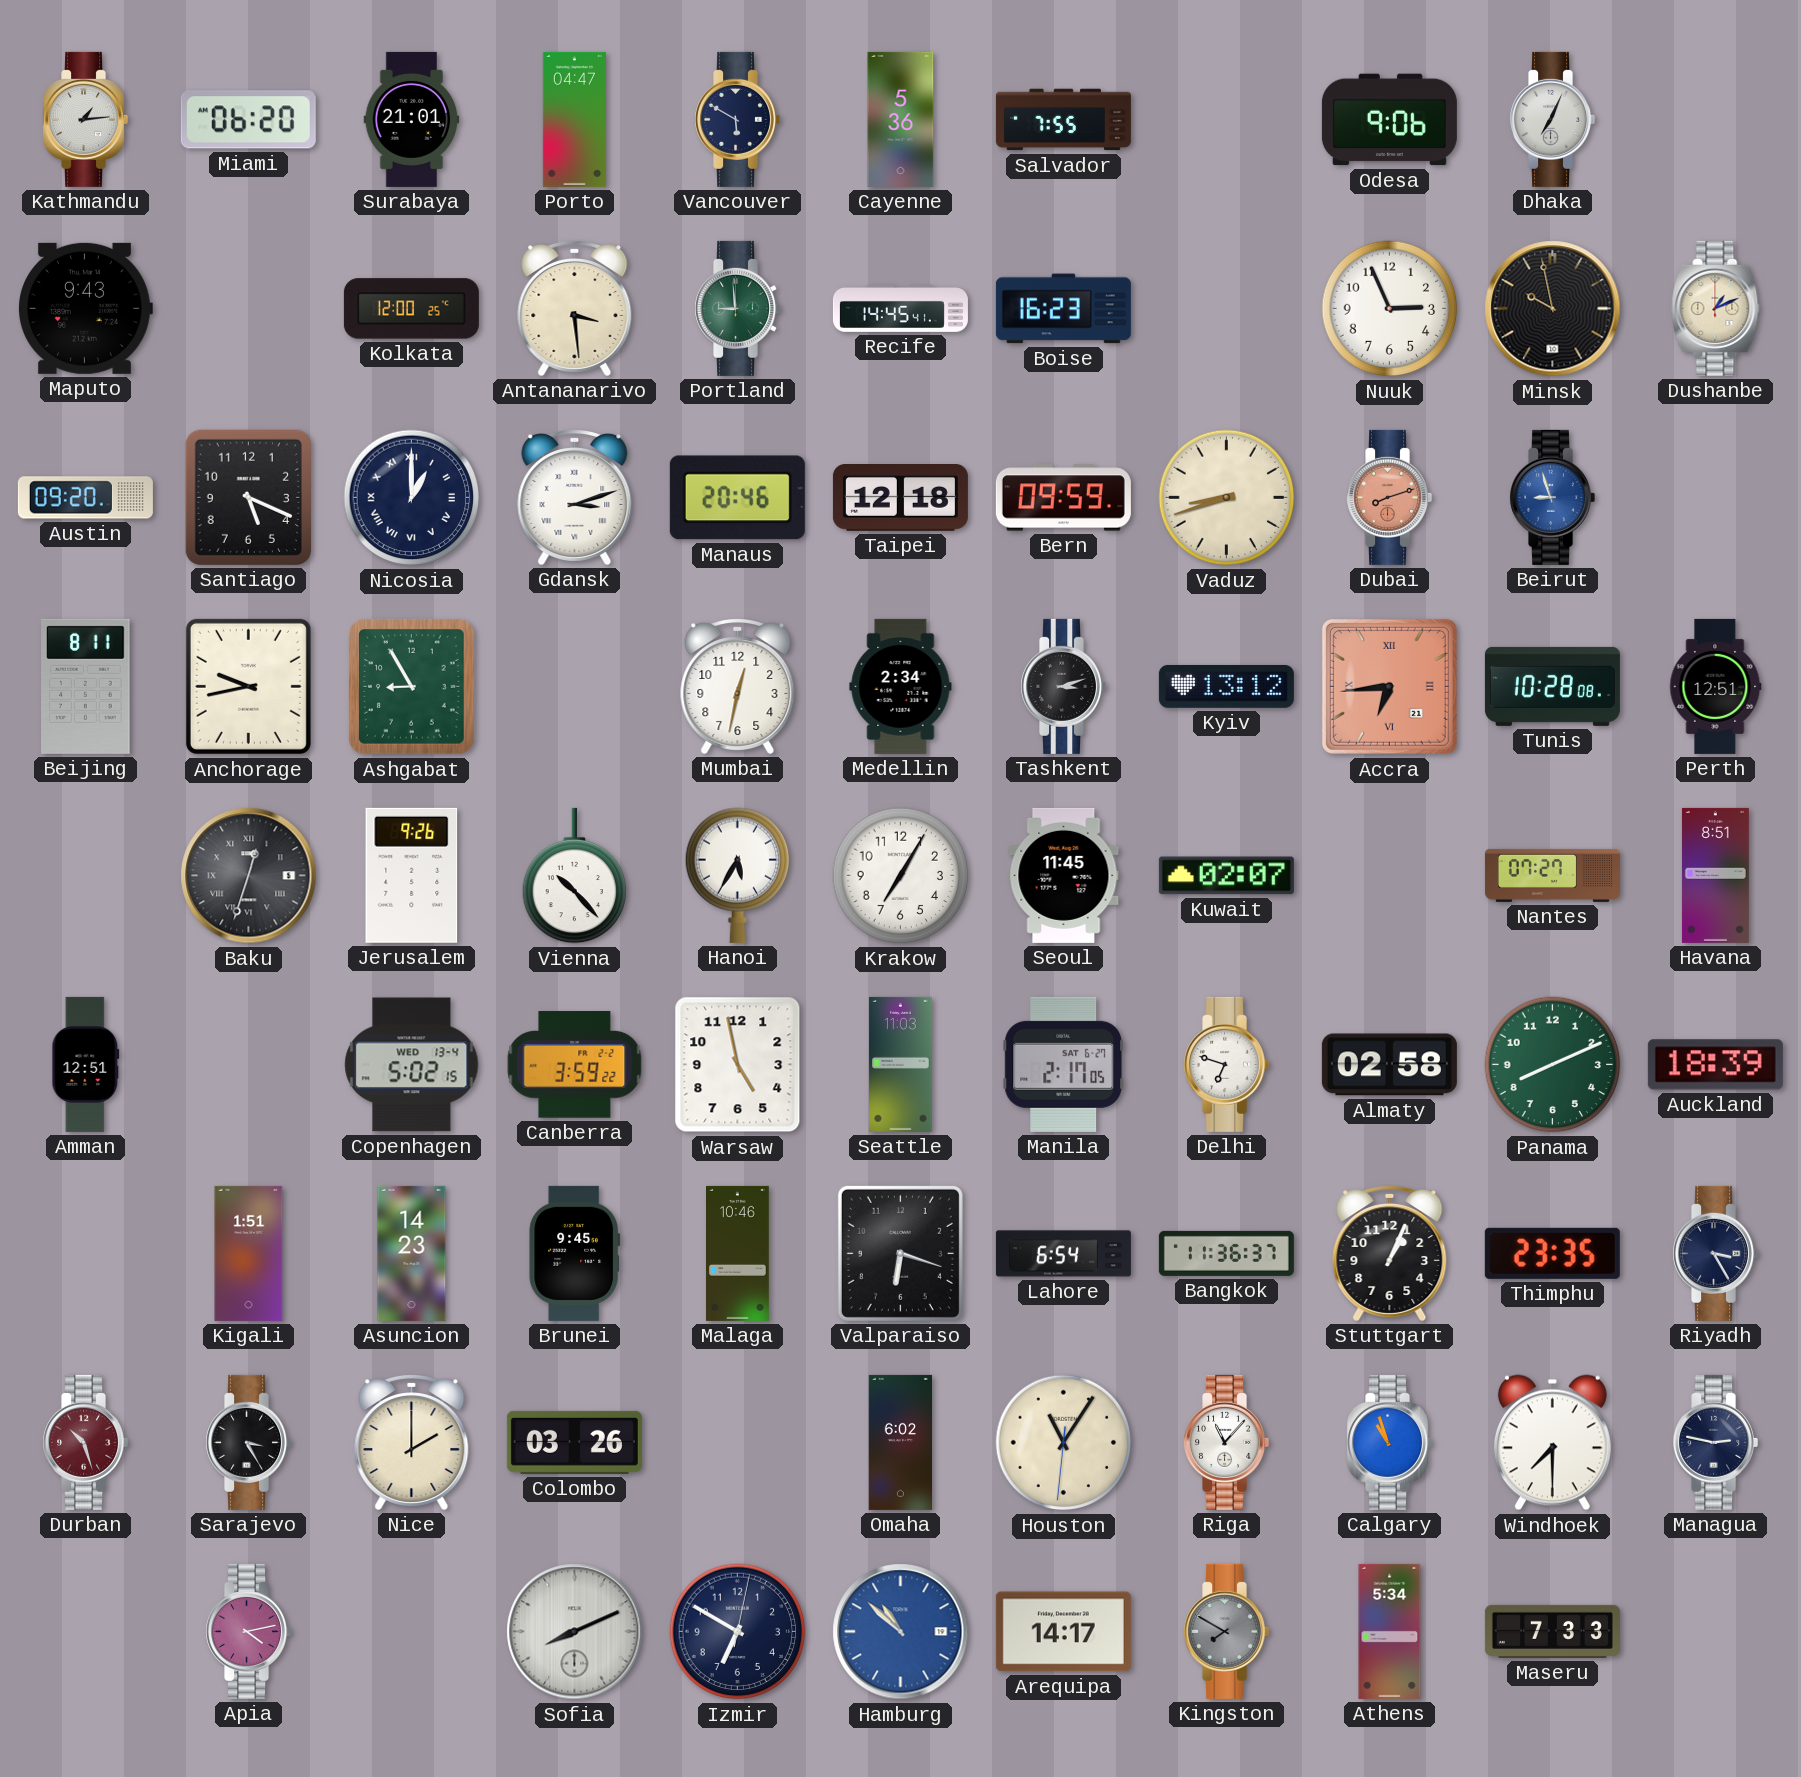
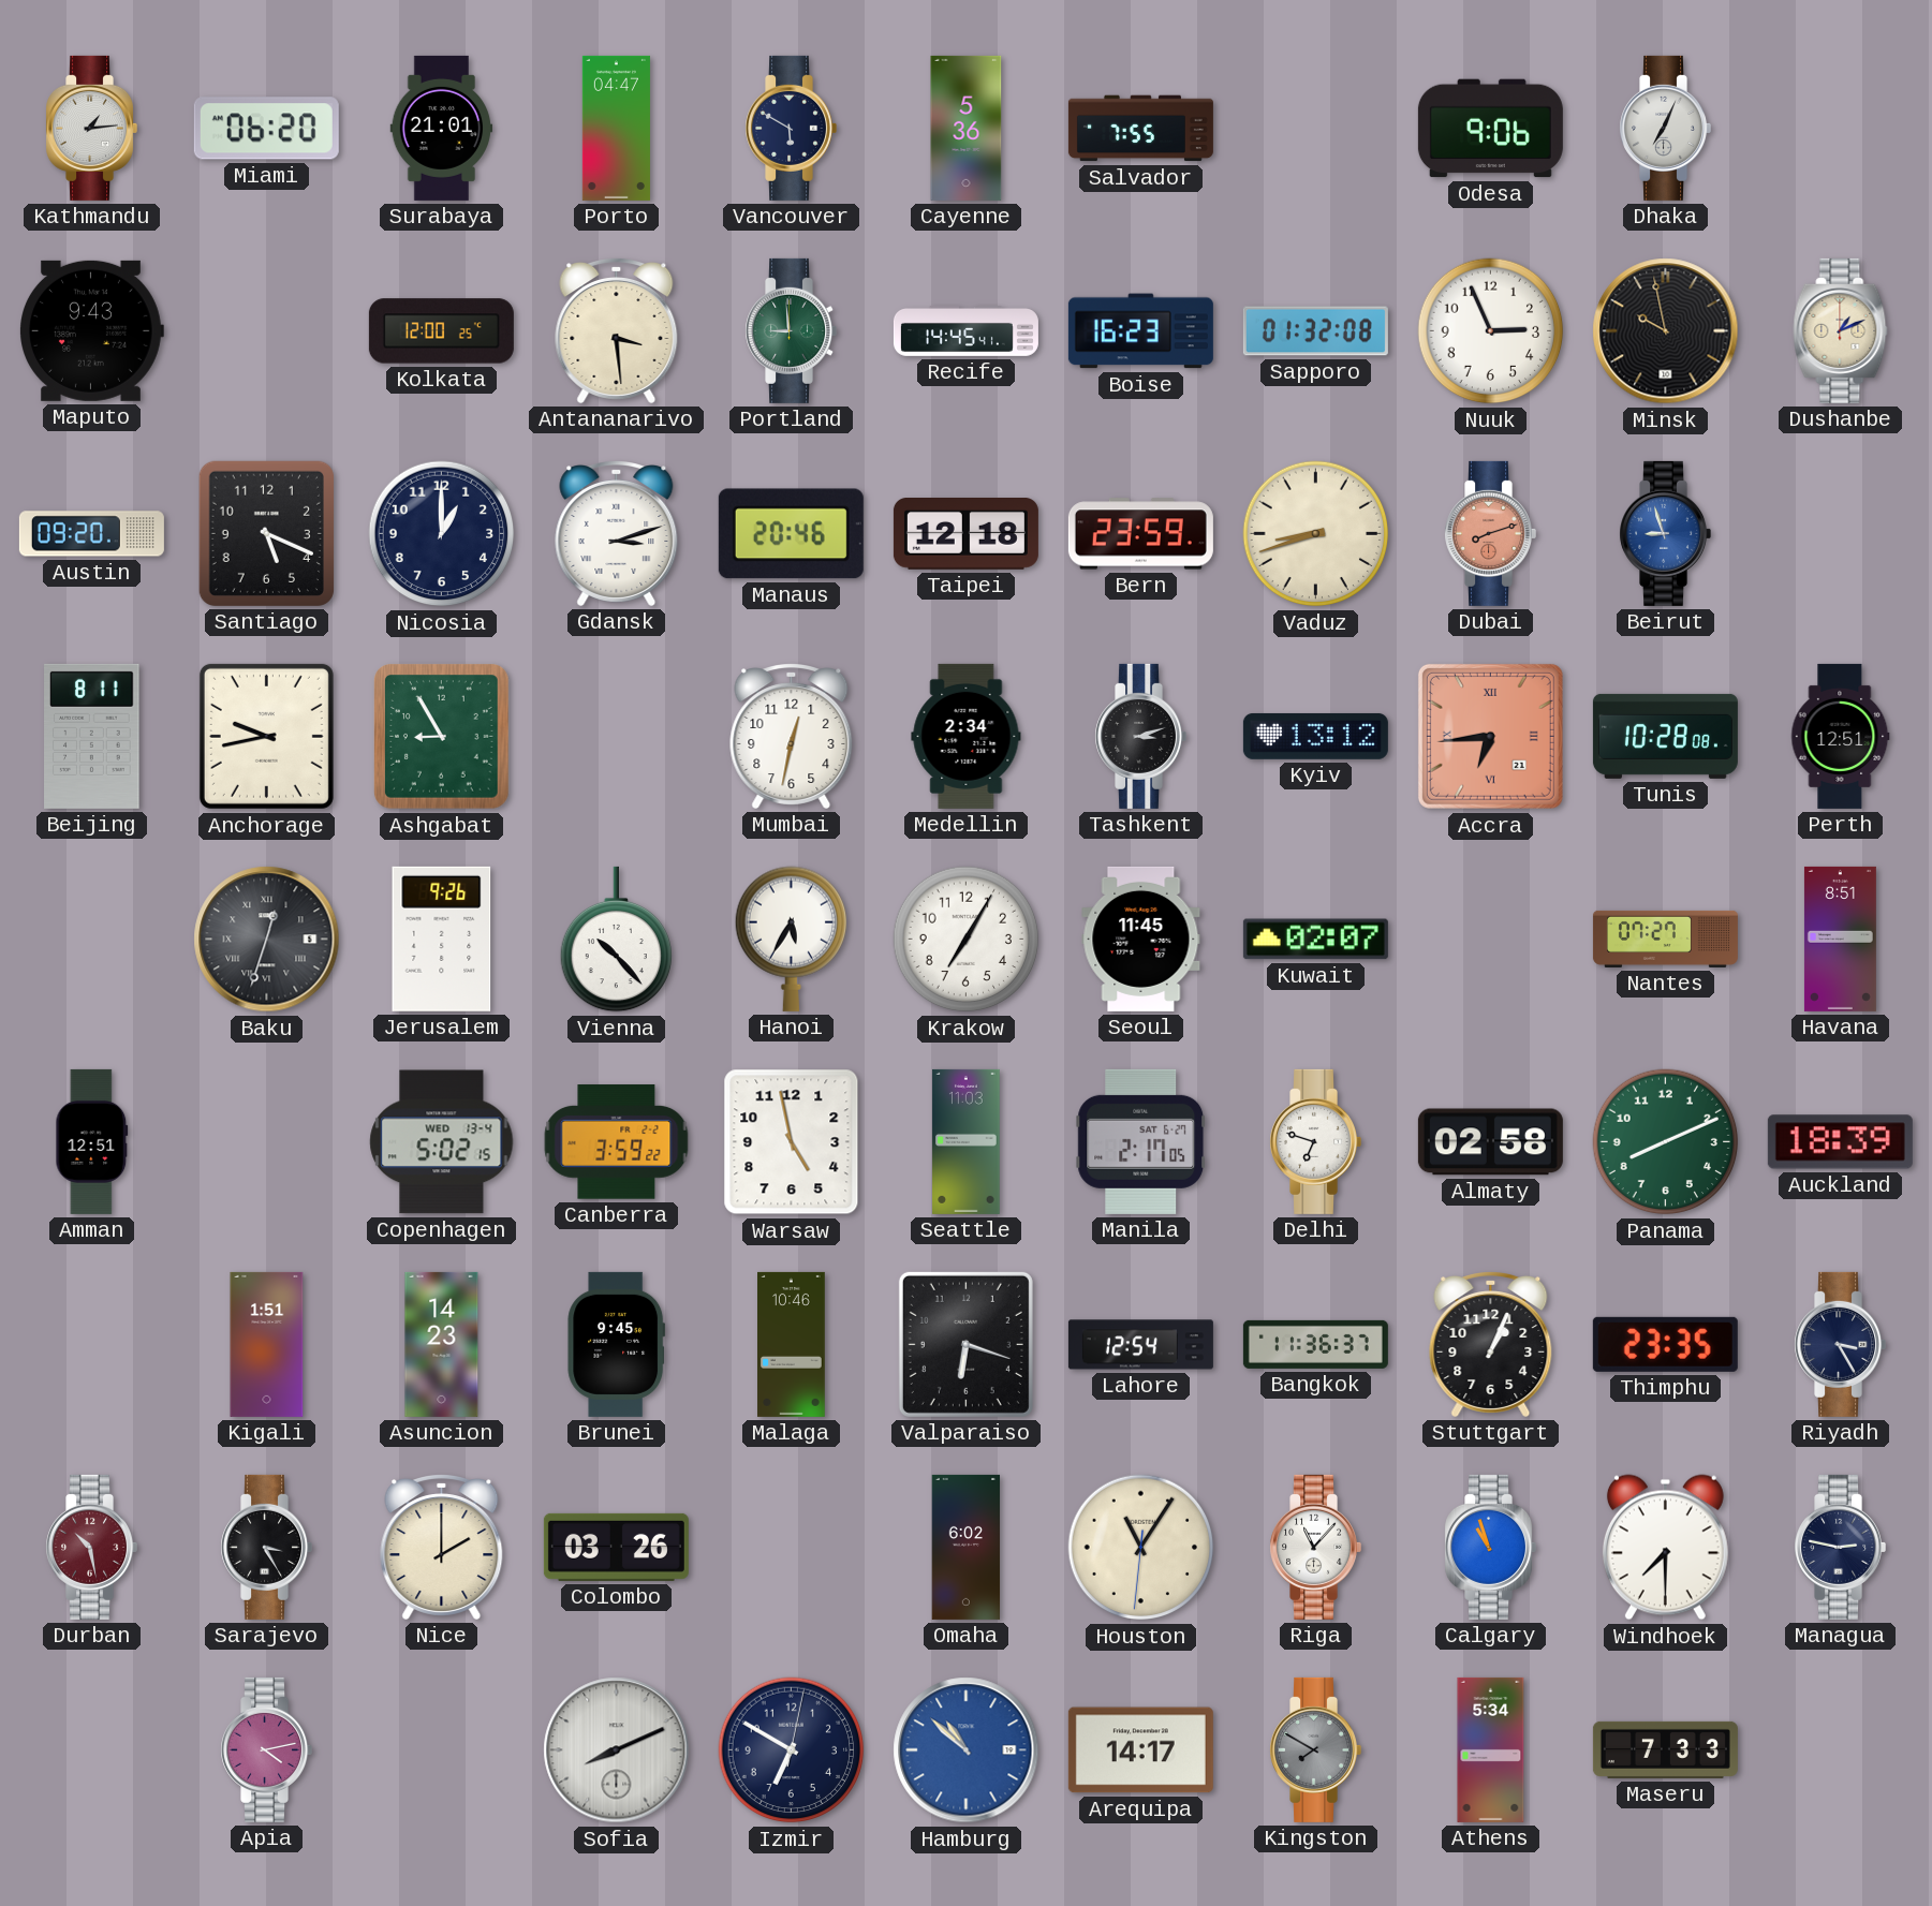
Sapporo: none -> 01:32
Nicosia numerals: Roman -> Arabic
Bern: 09:59 -> 23:59
Lahore: 6:54 -> 12:54
Durban: 10:27 -> 10:28
